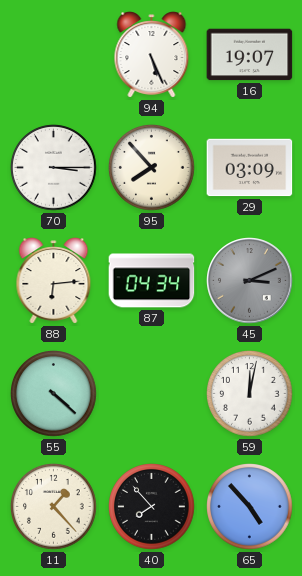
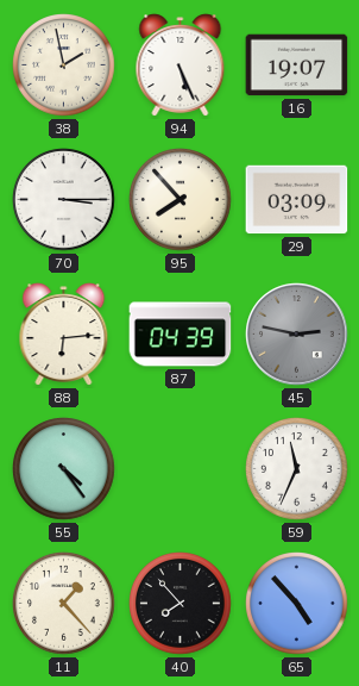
38: none -> 1:58
87: 04:34 -> 04:39
45: 3:11 -> 2:47
55: 4:22 -> 4:24
59: 12:02 -> 11:34
